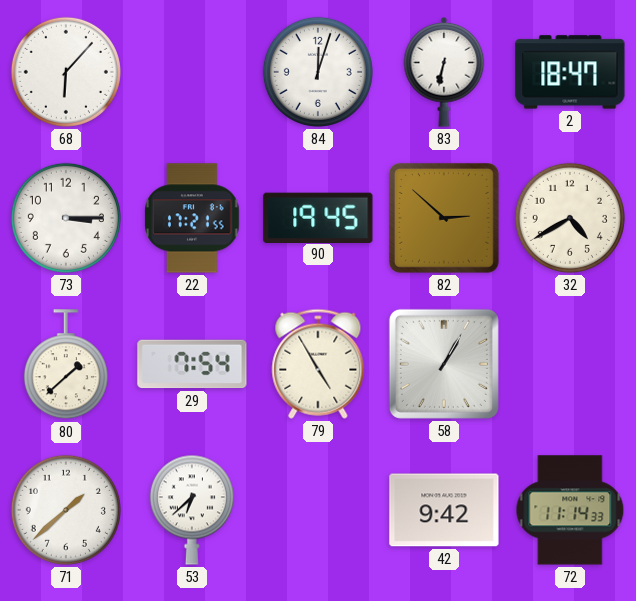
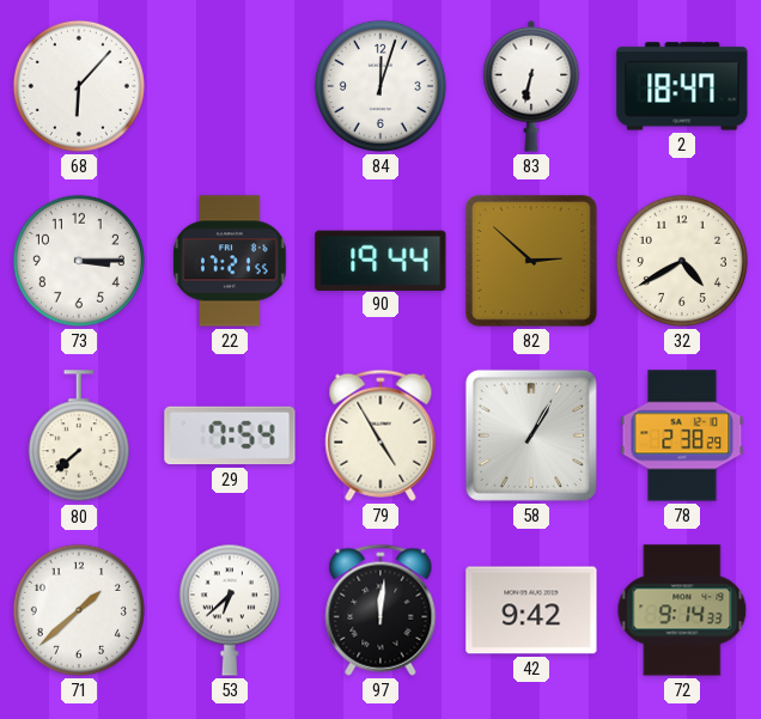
90: 19:45 -> 19:44
80: 1:38 -> 7:38
78: none -> 2:38
97: none -> 12:01
72: 11:14 -> 9:14
